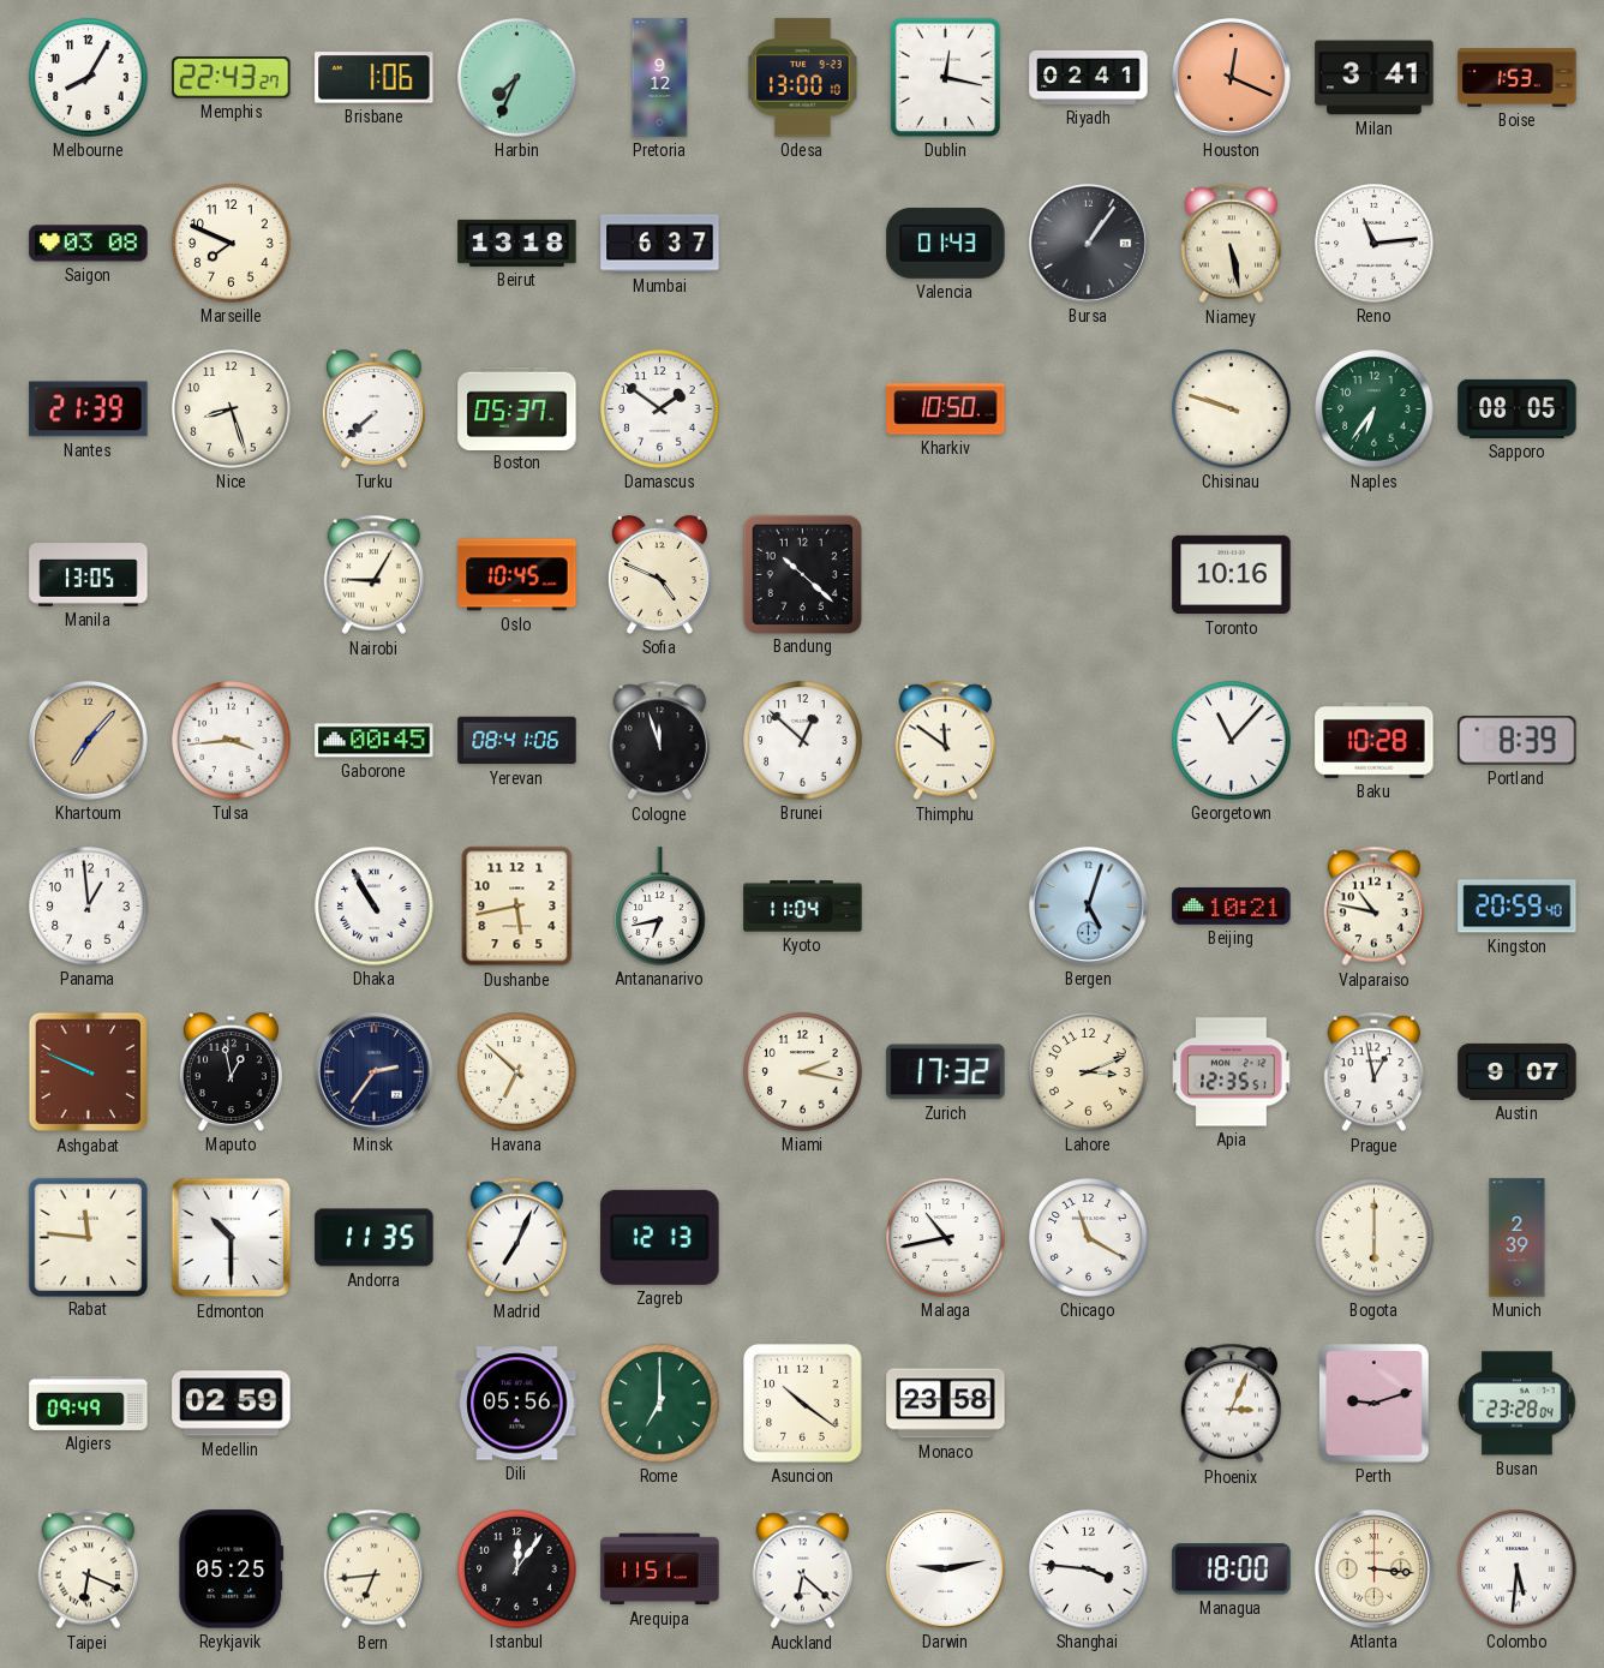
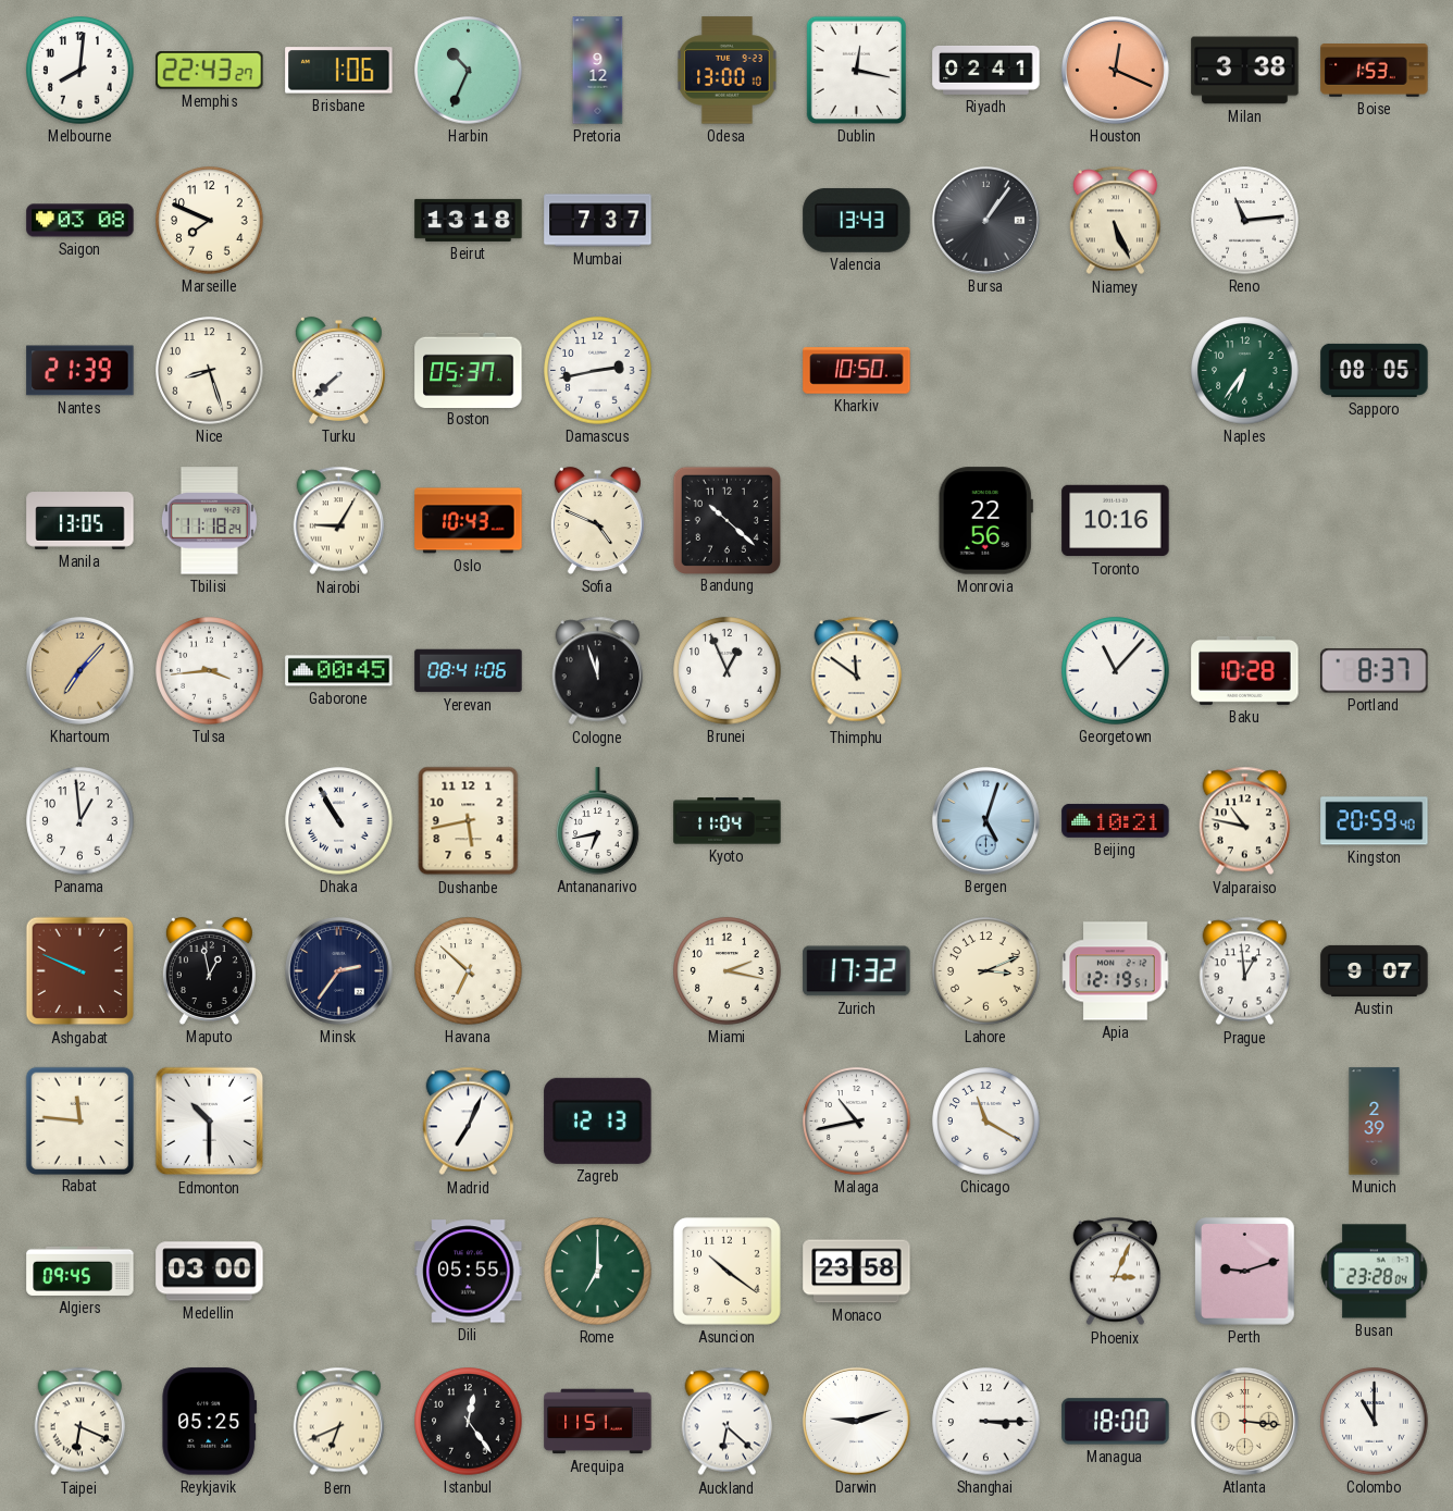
Melbourne: 8:05 -> 8:01
Harbin: 7:34 -> 10:34
Milan: 3:41 -> 3:38
Mumbai: 6:37 -> 7:37
Valencia: 01:43 -> 13:43
Niamey: 5:28 -> 5:26
Damascus: 1:51 -> 2:43
Chisinau: 9:48 -> none
Tbilisi: none -> 11:18
Oslo: 10:45 -> 10:43
Monrovia: none -> 22:56
Brunei: 12:52 -> 12:56
Portland: 8:39 -> 8:37
Apia: 12:35 -> 12:19
Prague: 12:58 -> 12:59
Andorra: 11:35 -> none
Bogota: 6:00 -> none
Algiers: 09:49 -> 09:45
Medellin: 02:59 -> 03:00
Dili: 05:56 -> 05:55
Bern: 6:44 -> 6:41
Istanbul: 12:06 -> 12:24
Darwin: 9:13 -> 9:12
Shanghai: 3:46 -> 3:15
Colombo: 5:31 -> 11:00
